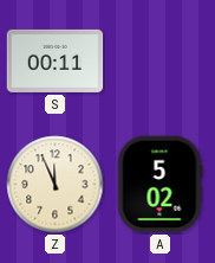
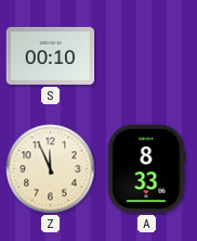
S: 00:11 -> 00:10
A: 5:02 -> 8:33
